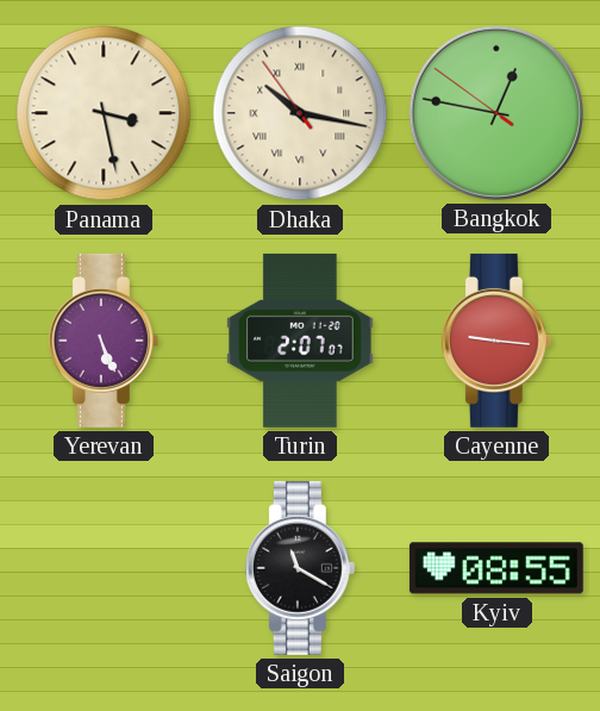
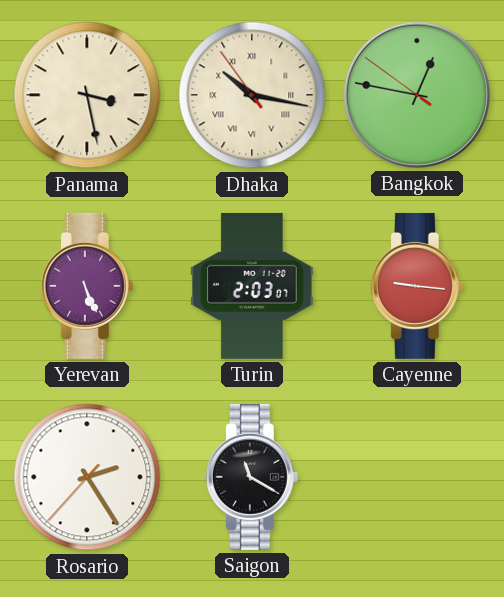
Turin: 2:07 -> 2:03
Rosario: none -> 2:24
Kyiv: 08:55 -> none
